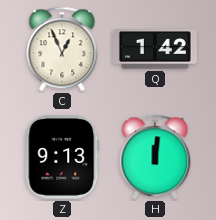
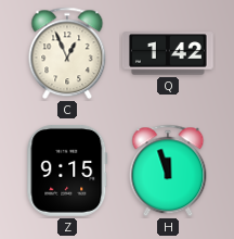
Z: 9:13 -> 9:15
H: 12:01 -> 11:57
